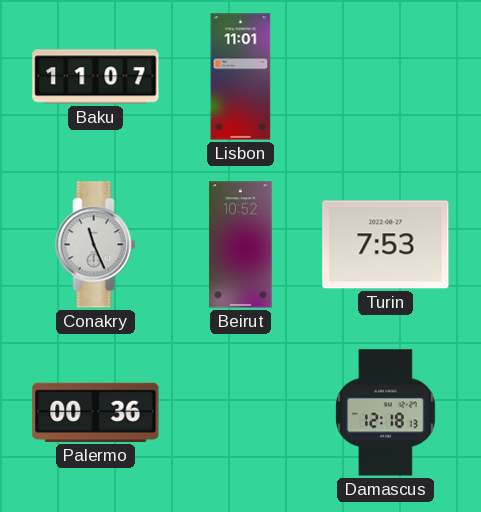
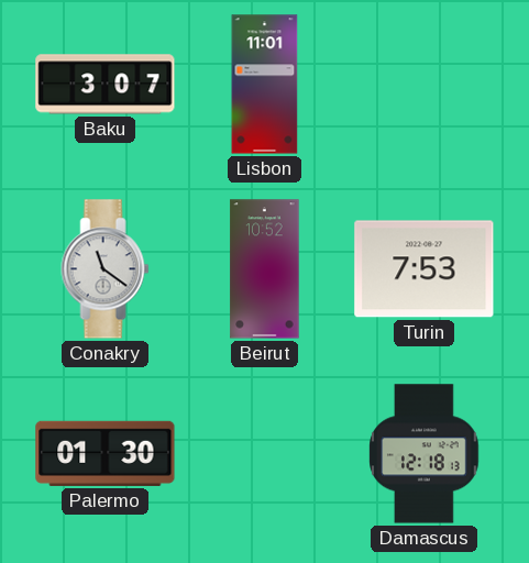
Baku: 11:07 -> 3:07
Conakry: 11:26 -> 11:21
Palermo: 00:36 -> 01:30
